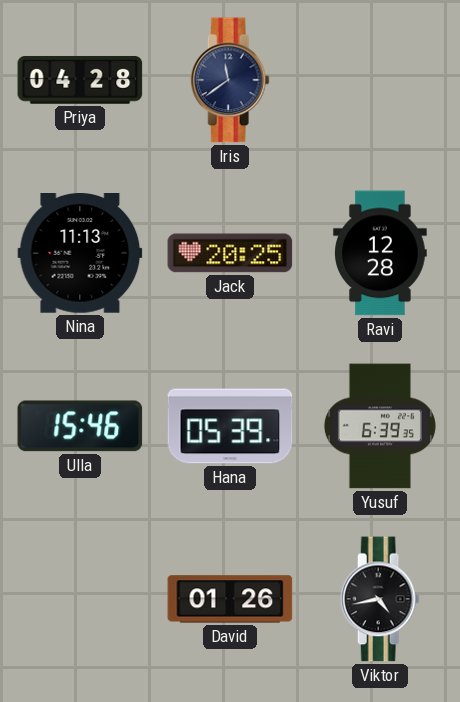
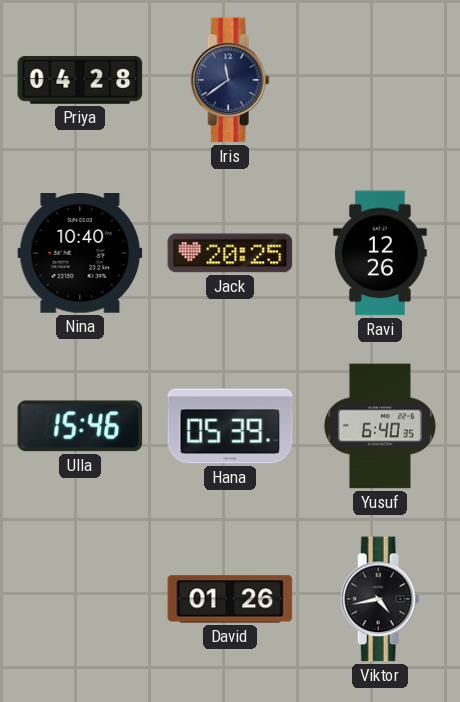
Nina: 11:13 -> 10:40
Ravi: 12:28 -> 12:26
Yusuf: 6:39 -> 6:40
